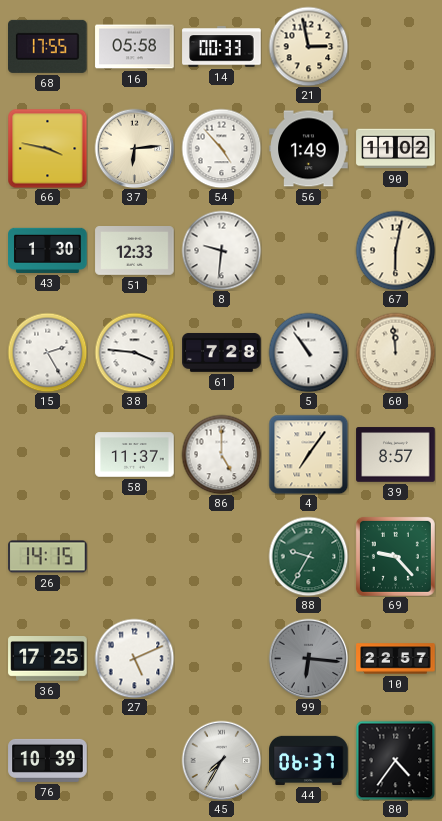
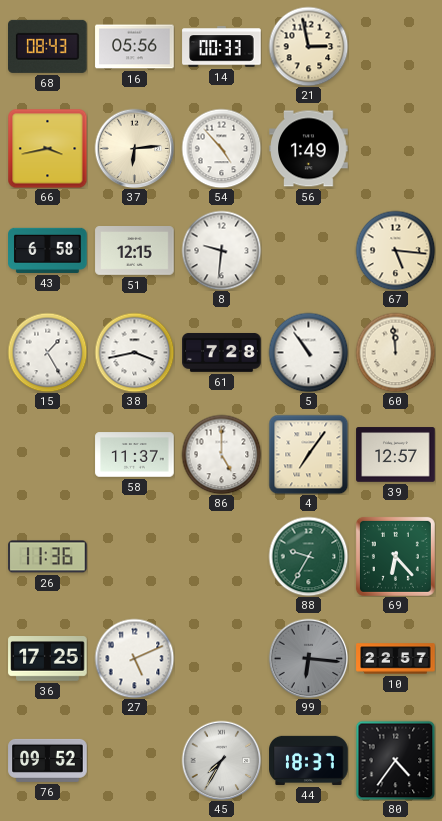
68: 17:55 -> 08:43
16: 05:58 -> 05:56
66: 3:47 -> 3:43
90: 11:02 -> none
43: 1:30 -> 6:58
51: 12:33 -> 12:15
67: 6:02 -> 5:16
15: 2:25 -> 1:25
38: 3:46 -> 3:43
39: 8:57 -> 12:57
26: 14:15 -> 11:36
69: 9:23 -> 6:23
76: 10:39 -> 09:52
44: 06:37 -> 18:37
